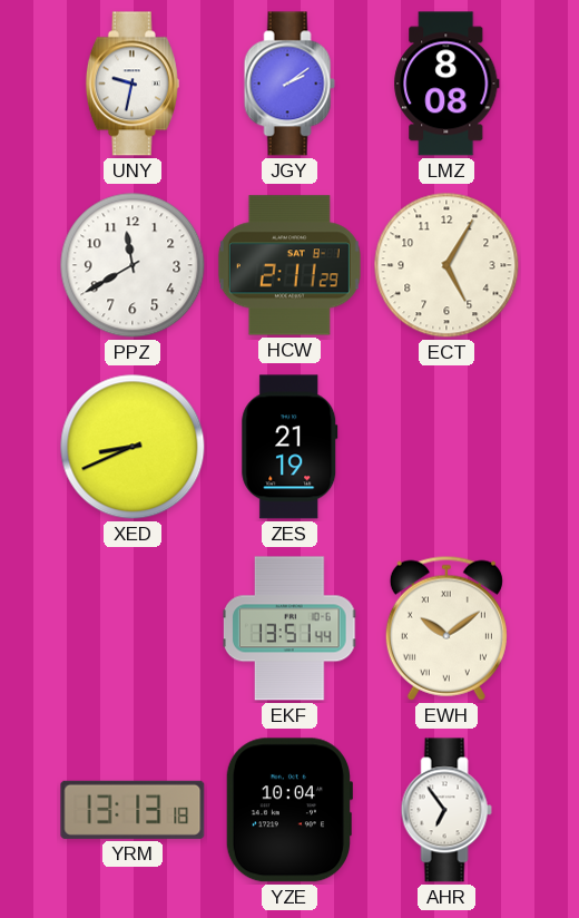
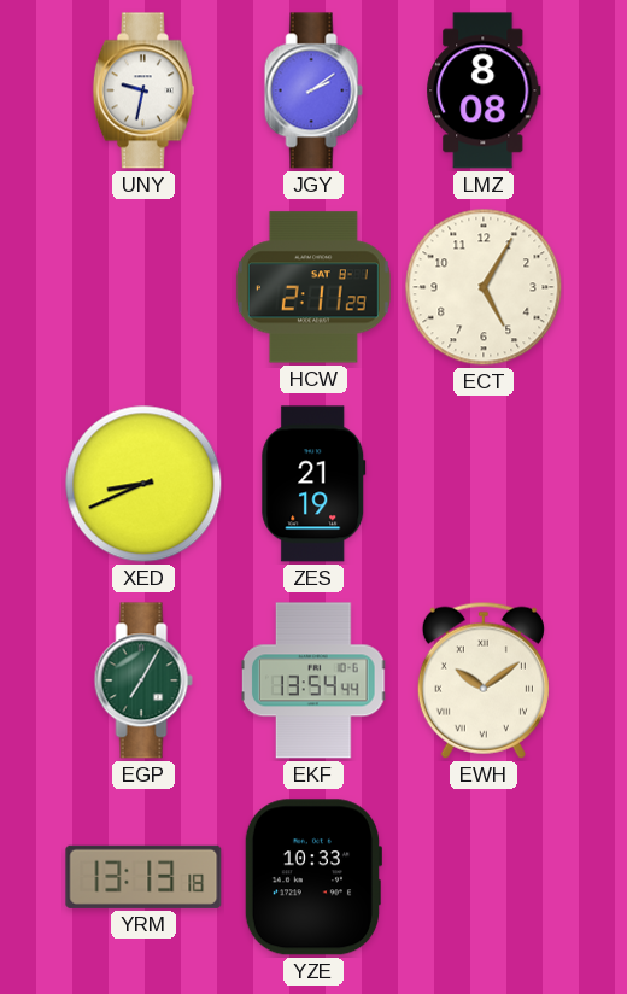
PPZ: 11:40 -> none
EGP: none -> 7:05
EKF: 13:51 -> 13:54
YZE: 10:04 -> 10:33
AHR: 6:54 -> none
